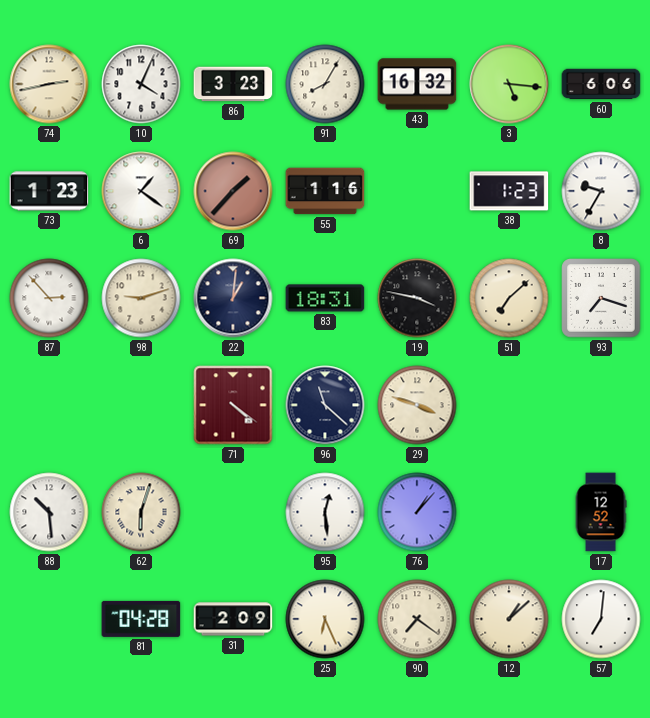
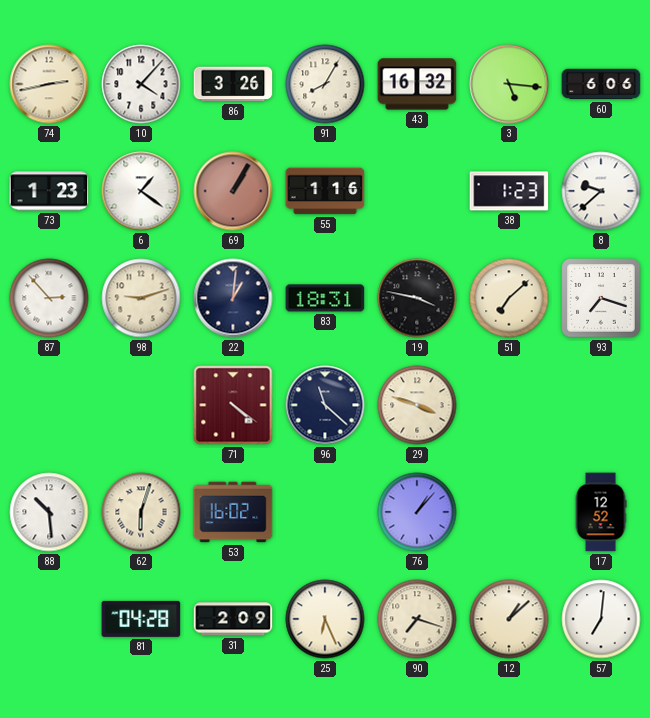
10: 4:04 -> 4:07
86: 3:23 -> 3:26
69: 1:37 -> 1:05
8: 9:35 -> 9:38
53: none -> 16:02
95: 12:29 -> none
90: 7:21 -> 7:18
